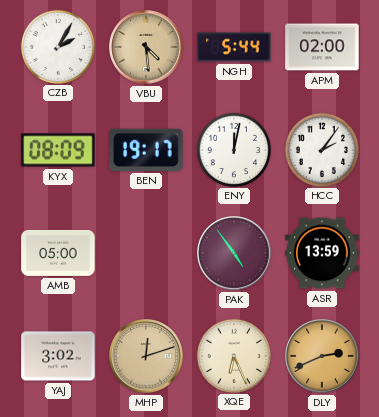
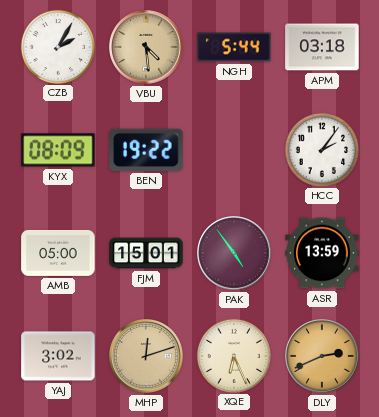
APM: 02:00 -> 03:18
BEN: 19:17 -> 19:22
ENY: 12:02 -> none
FJM: none -> 15:01
